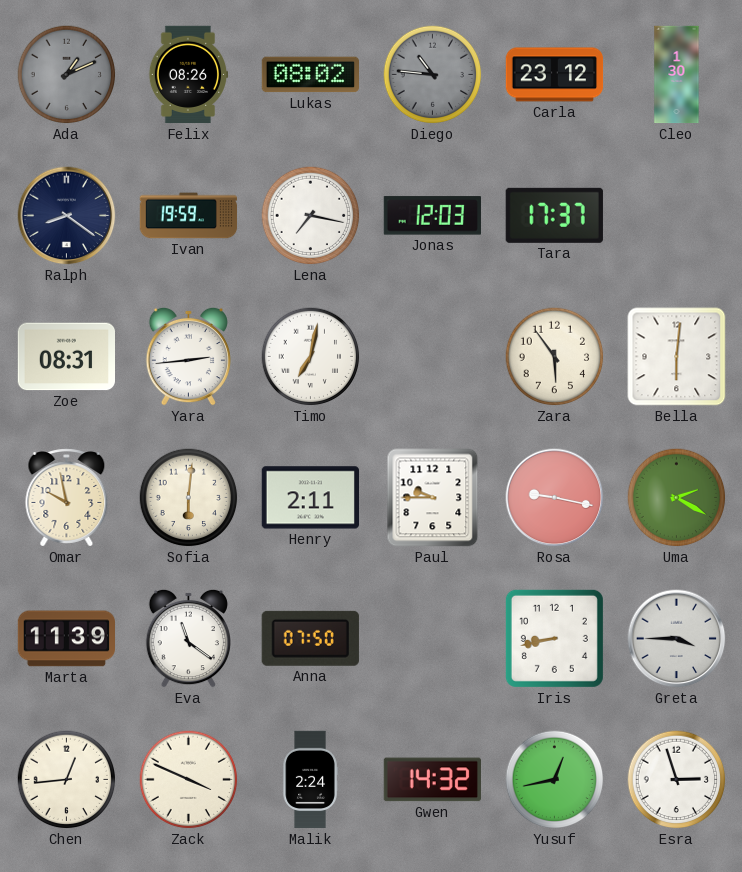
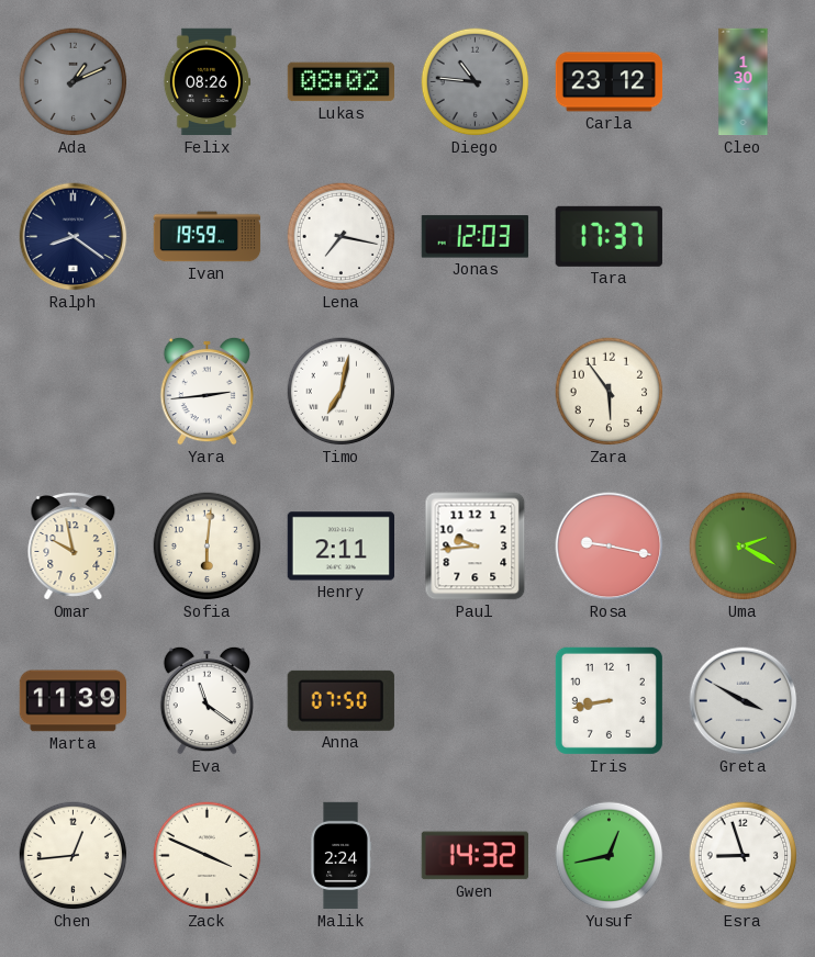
Zoe: 08:31 -> none
Bella: 6:01 -> none
Paul: 9:45 -> 9:44
Greta: 3:45 -> 3:50
Esra: 2:57 -> 8:57
